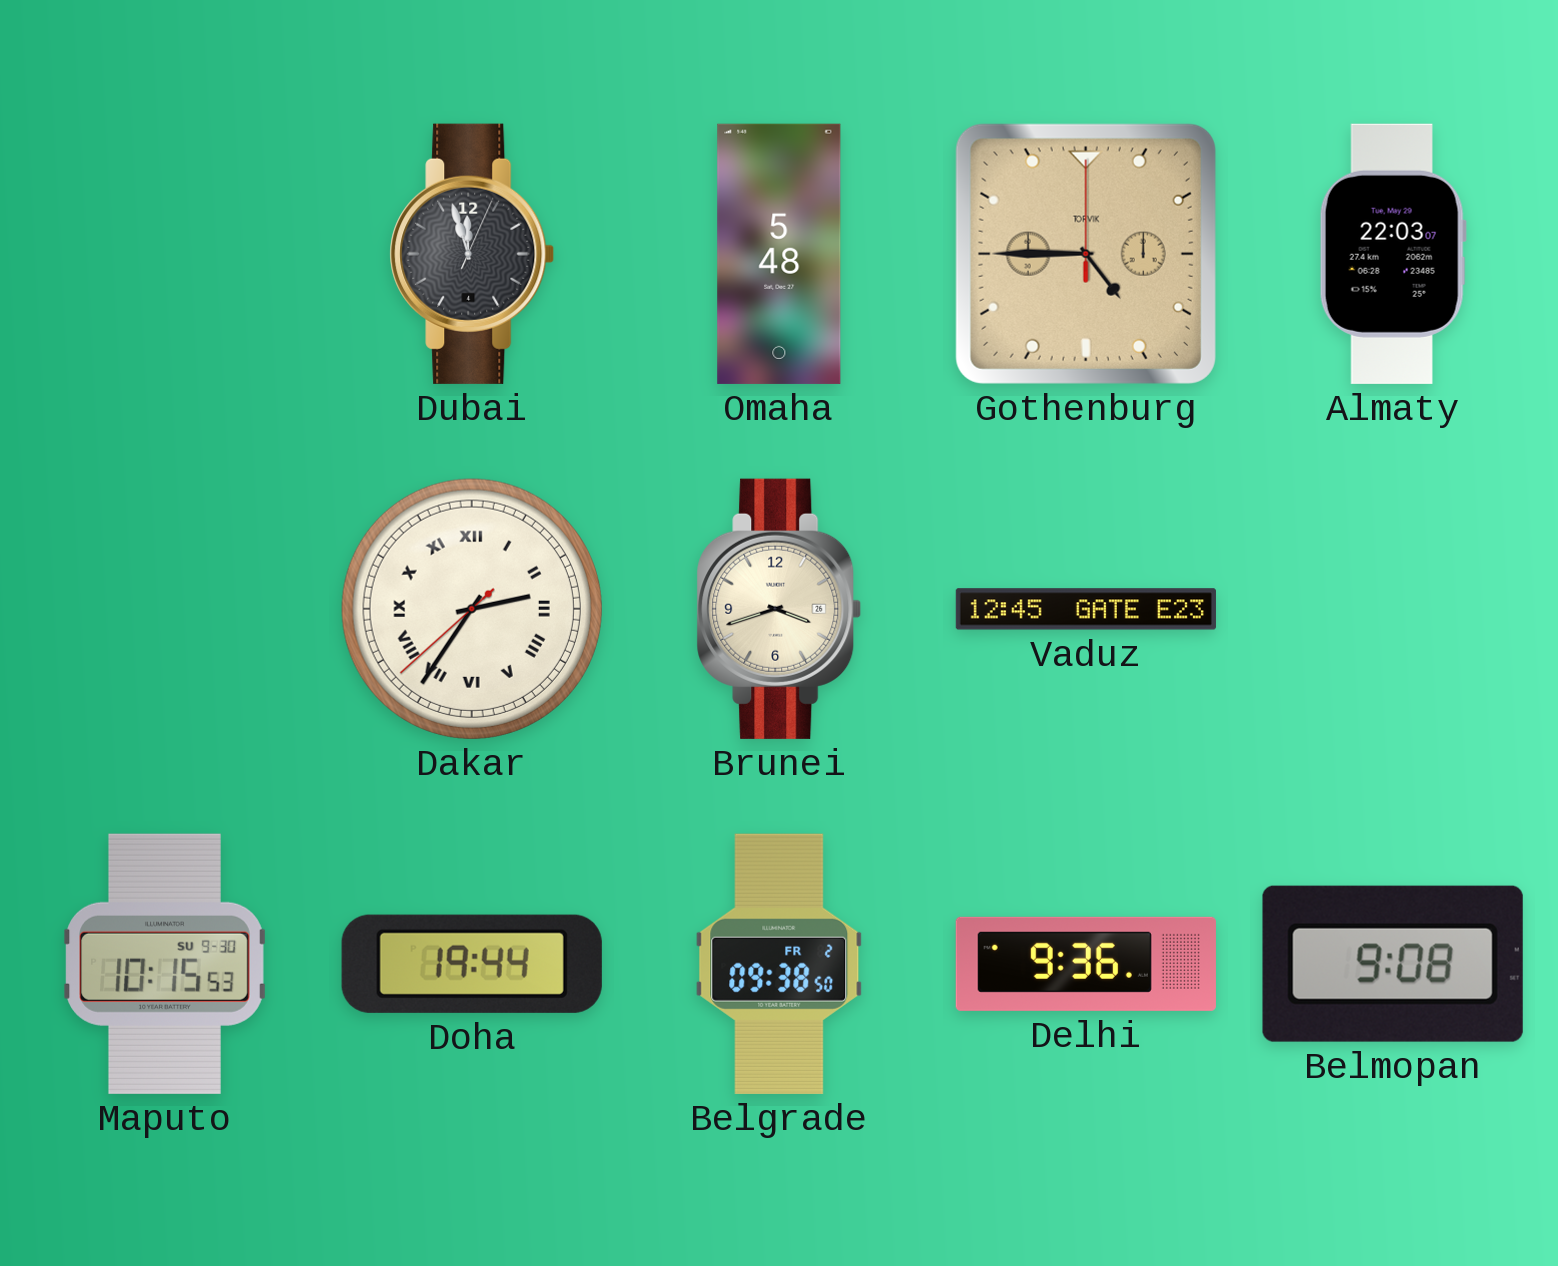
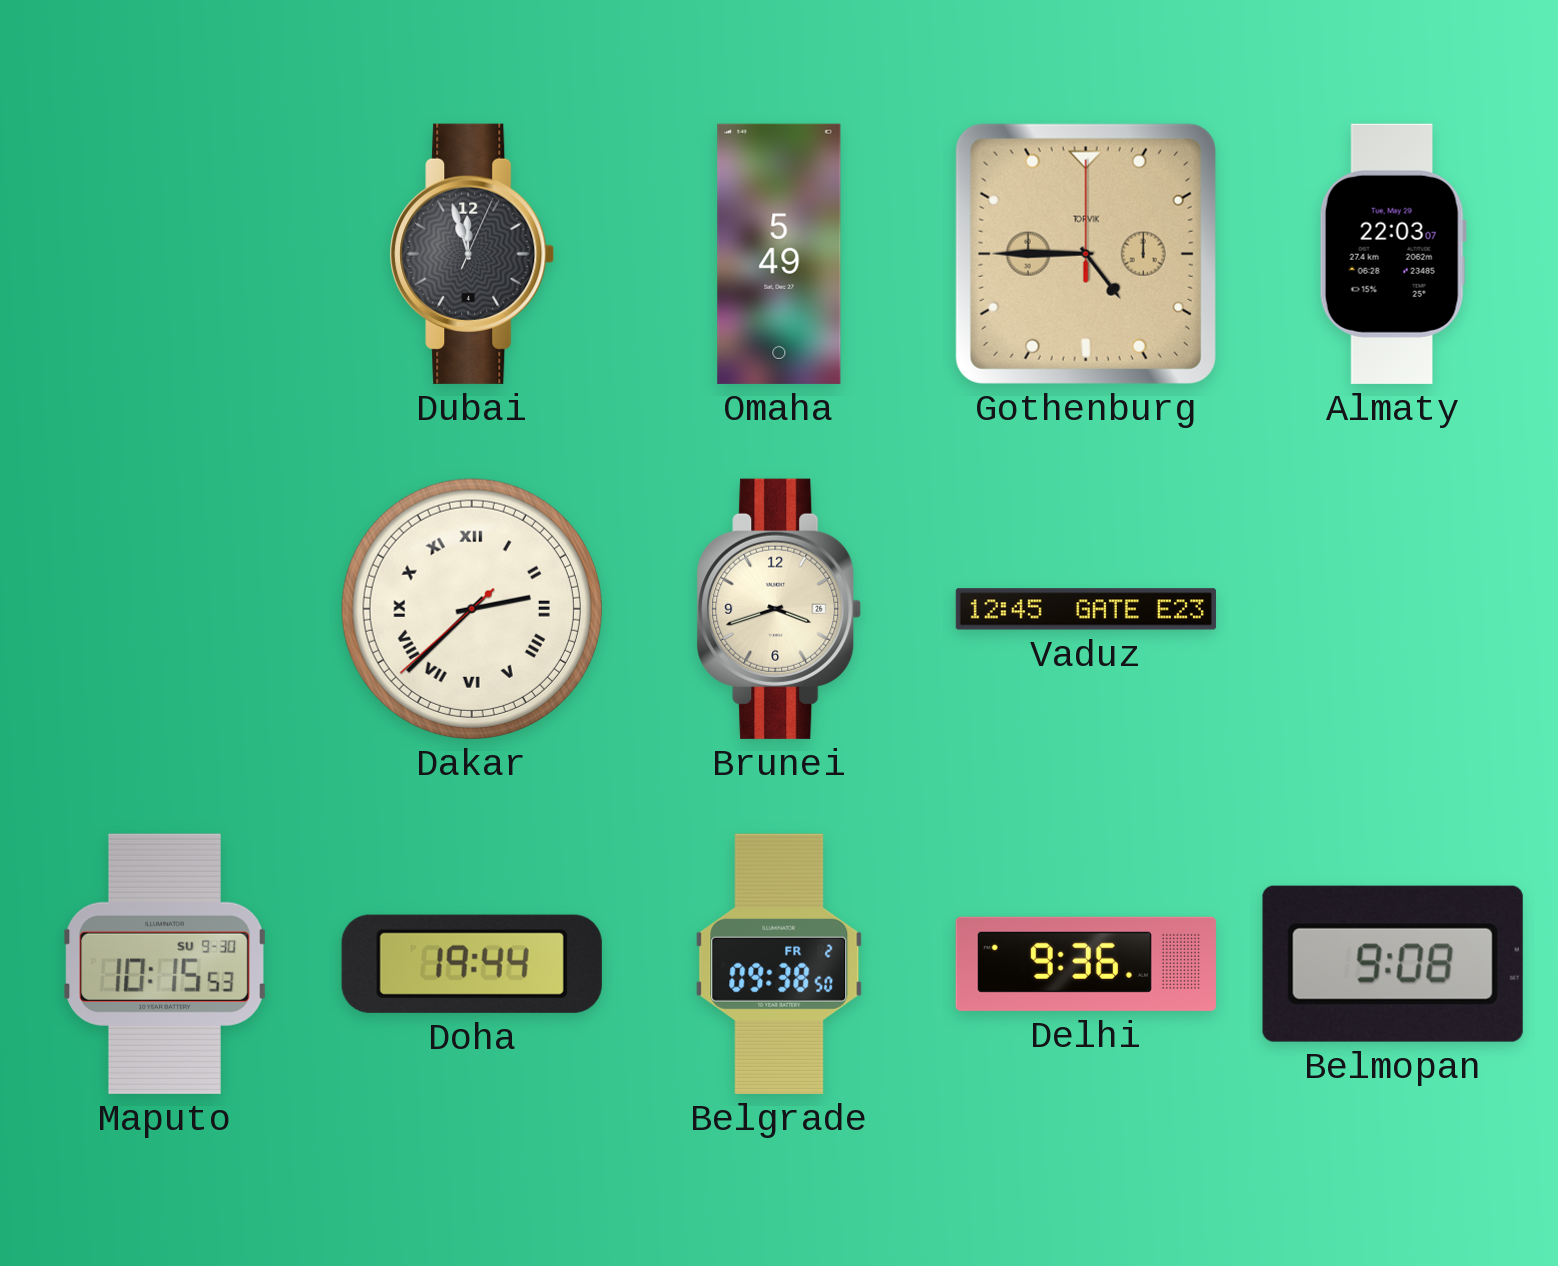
Omaha: 5:48 -> 5:49
Dakar: 2:35 -> 2:37
